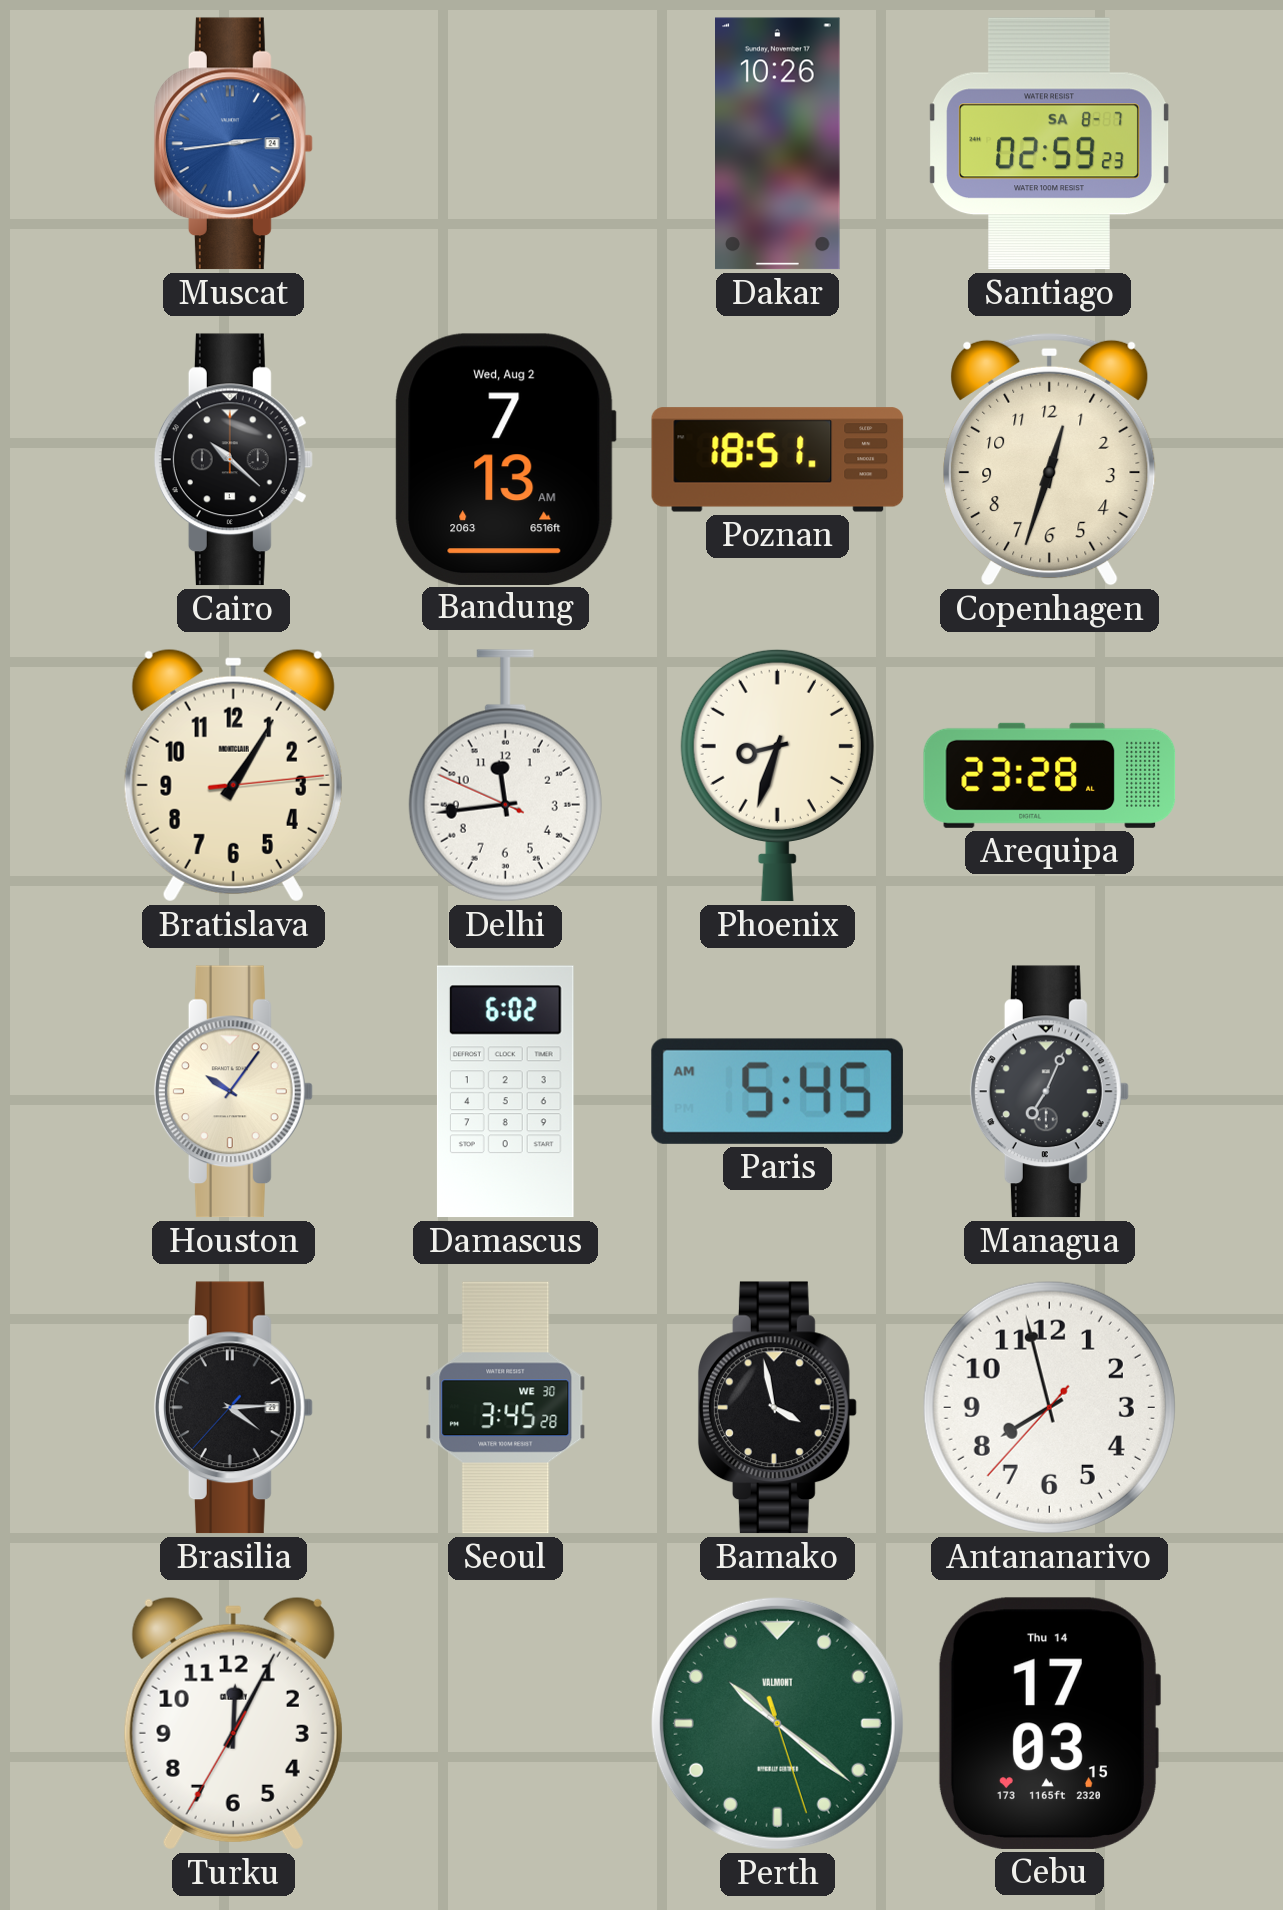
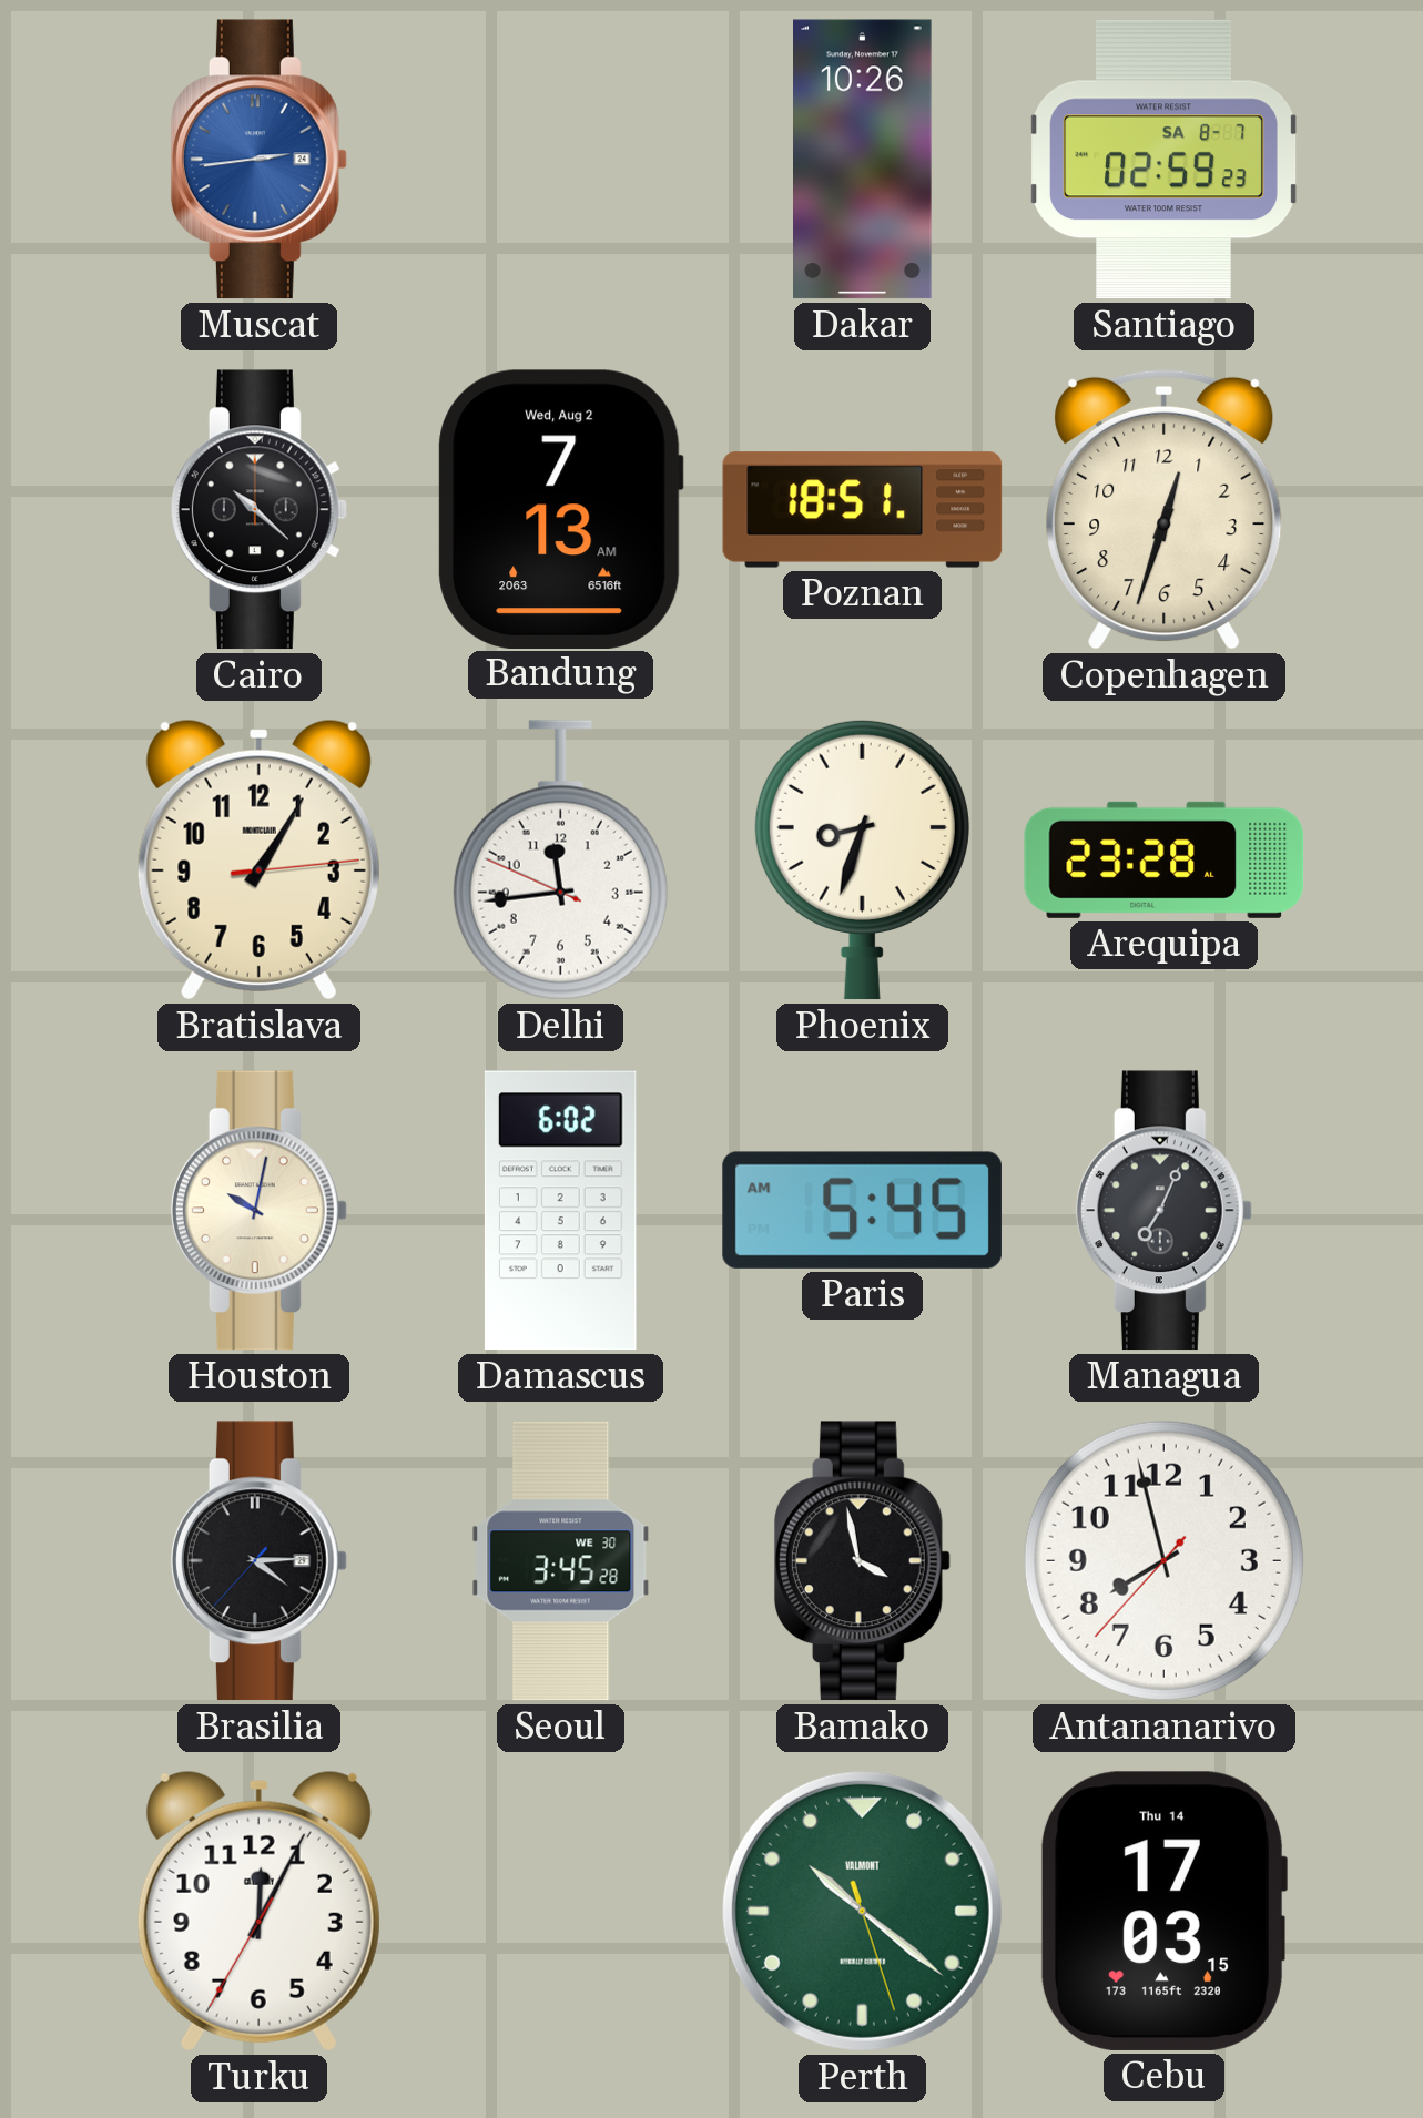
Houston: 10:06 -> 10:02
